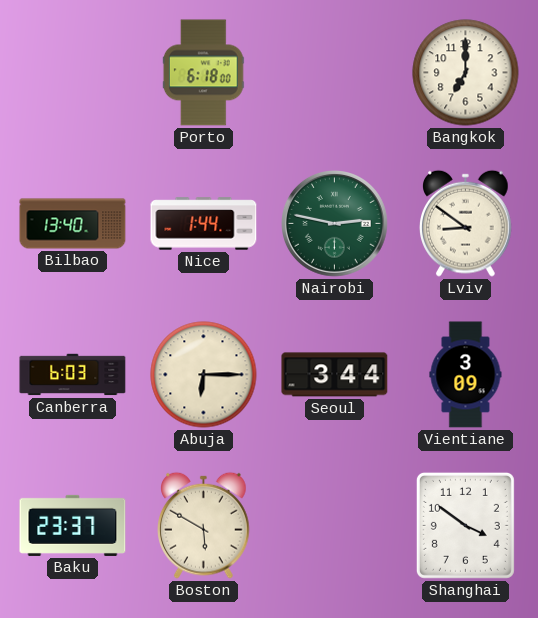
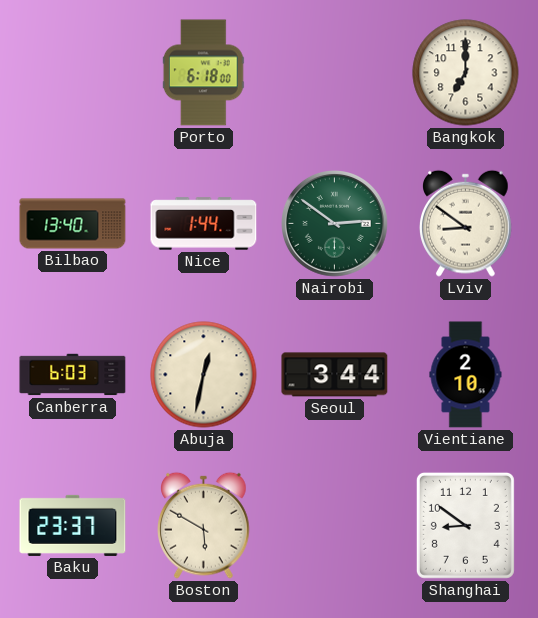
Nairobi: 2:47 -> 2:51
Abuja: 6:15 -> 12:32
Vientiane: 3:09 -> 2:10
Shanghai: 3:51 -> 8:51
